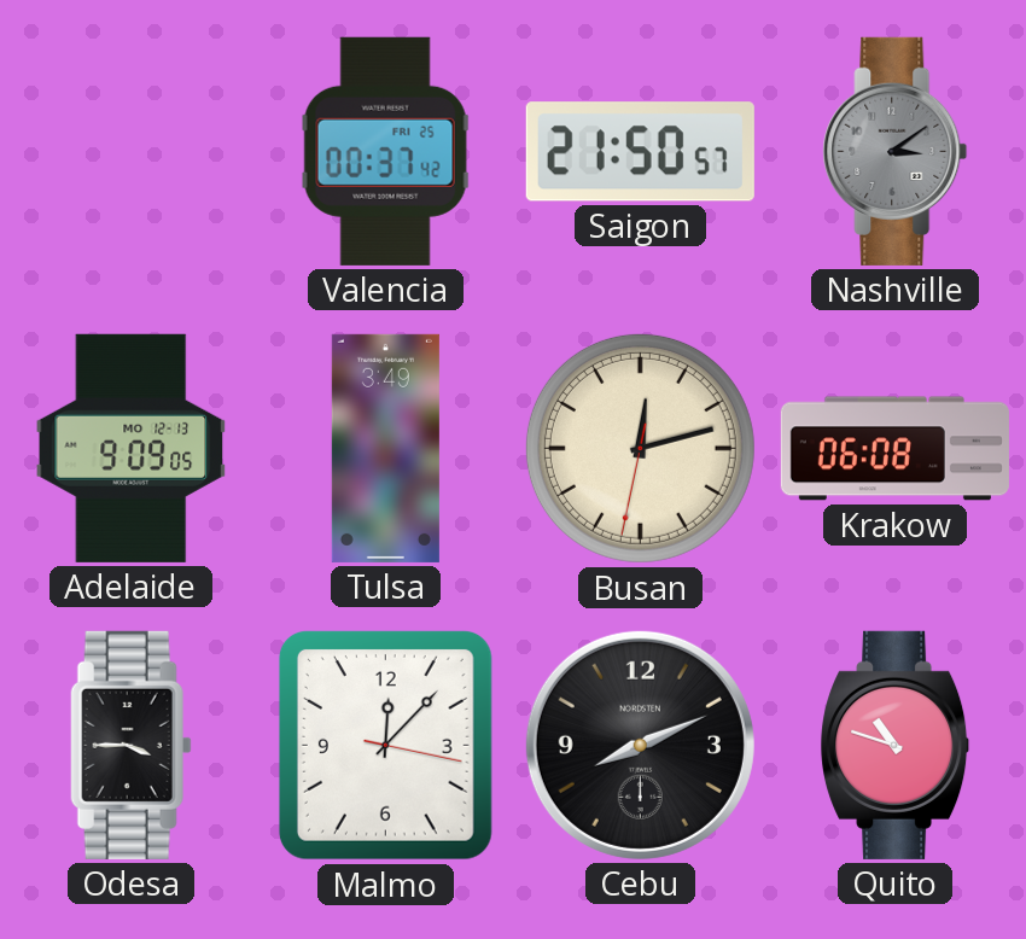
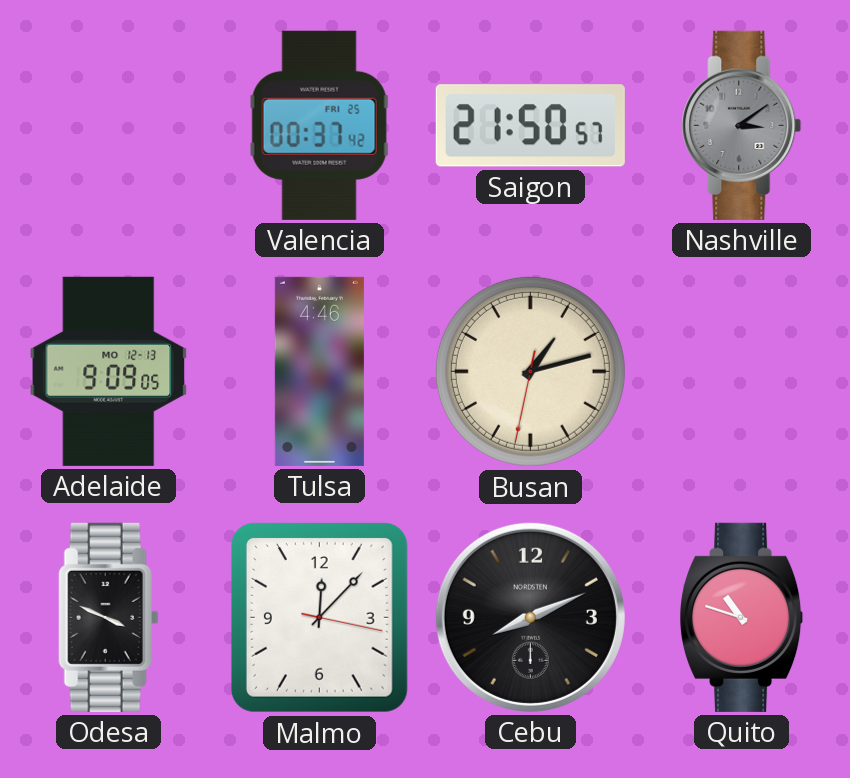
Tulsa: 3:49 -> 4:46
Busan: 12:12 -> 1:12
Krakow: 06:08 -> none
Odesa: 3:45 -> 3:49
